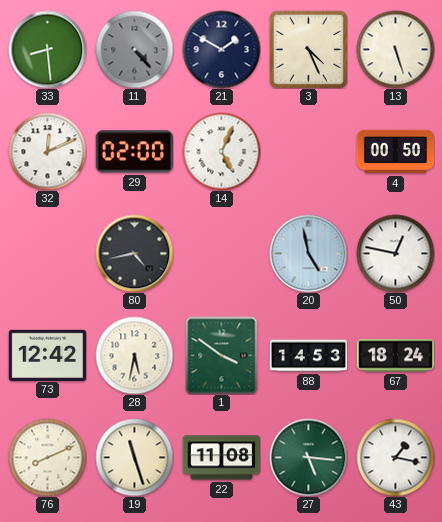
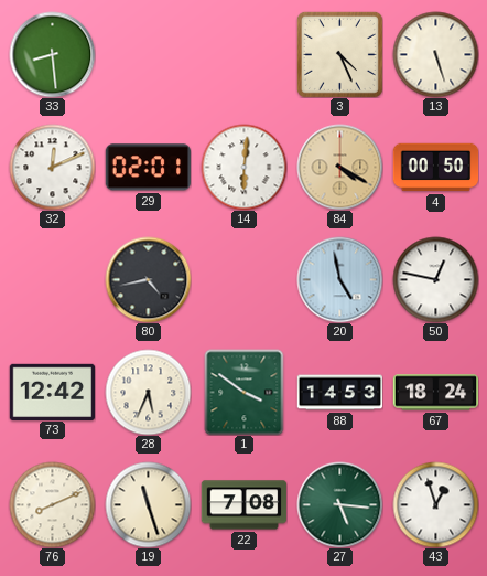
11: 4:23 -> none
21: 1:50 -> none
29: 02:00 -> 02:01
14: 5:04 -> 6:01
84: none -> 4:20
28: 5:32 -> 5:34
22: 11:08 -> 7:08
43: 1:17 -> 12:57
